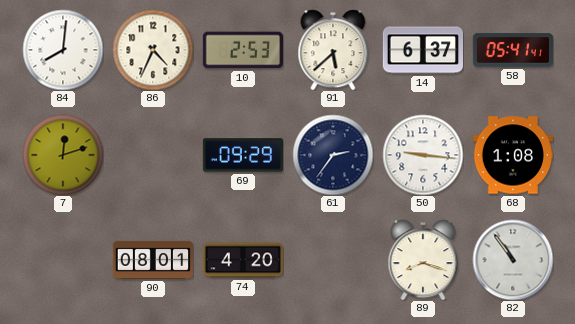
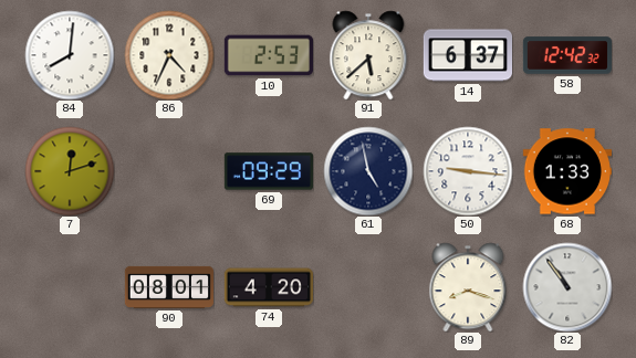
58: 05:41 -> 12:42
61: 2:36 -> 4:58
68: 1:08 -> 1:33
